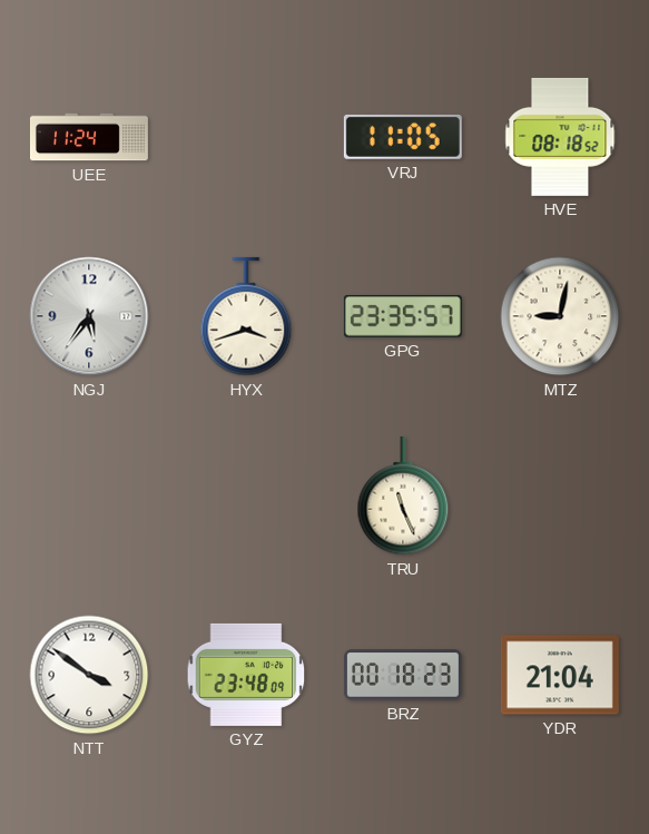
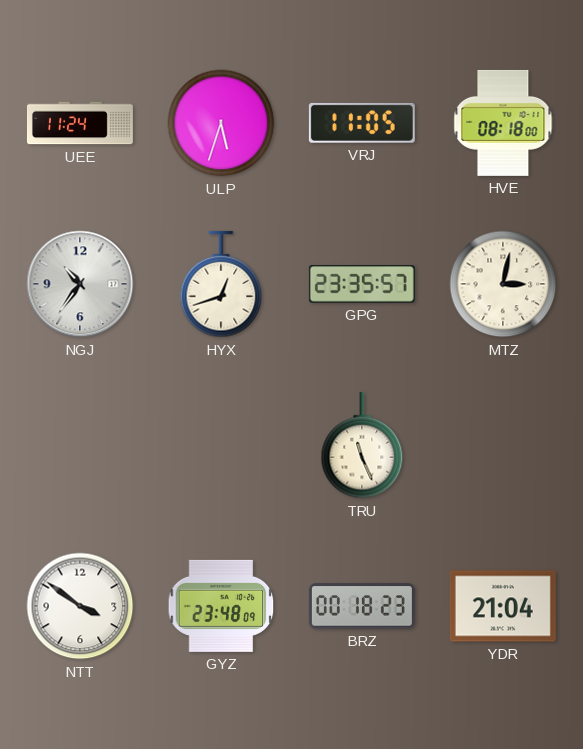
ULP: none -> 5:33
HVE: 08:18:52 -> 08:18:00
NGJ: 5:36 -> 10:36
HYX: 3:42 -> 12:42
MTZ: 9:02 -> 3:02
